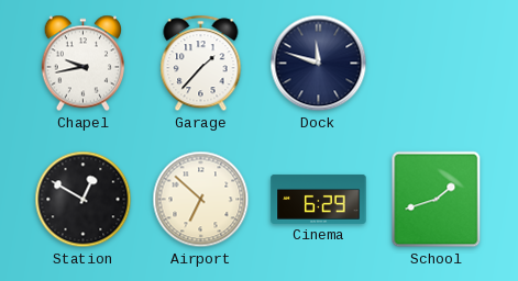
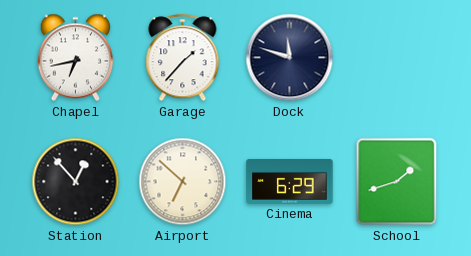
Chapel: 9:43 -> 6:43
Station: 12:50 -> 12:53
